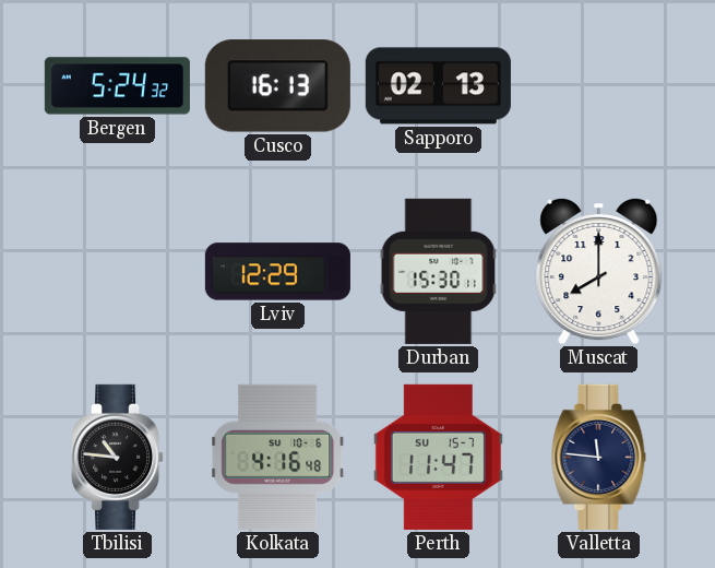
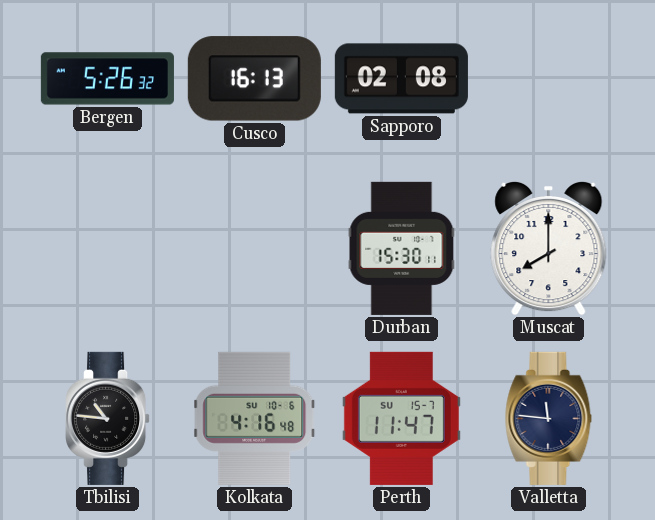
Bergen: 5:24 -> 5:26
Sapporo: 02:13 -> 02:08
Lviv: 12:29 -> none
